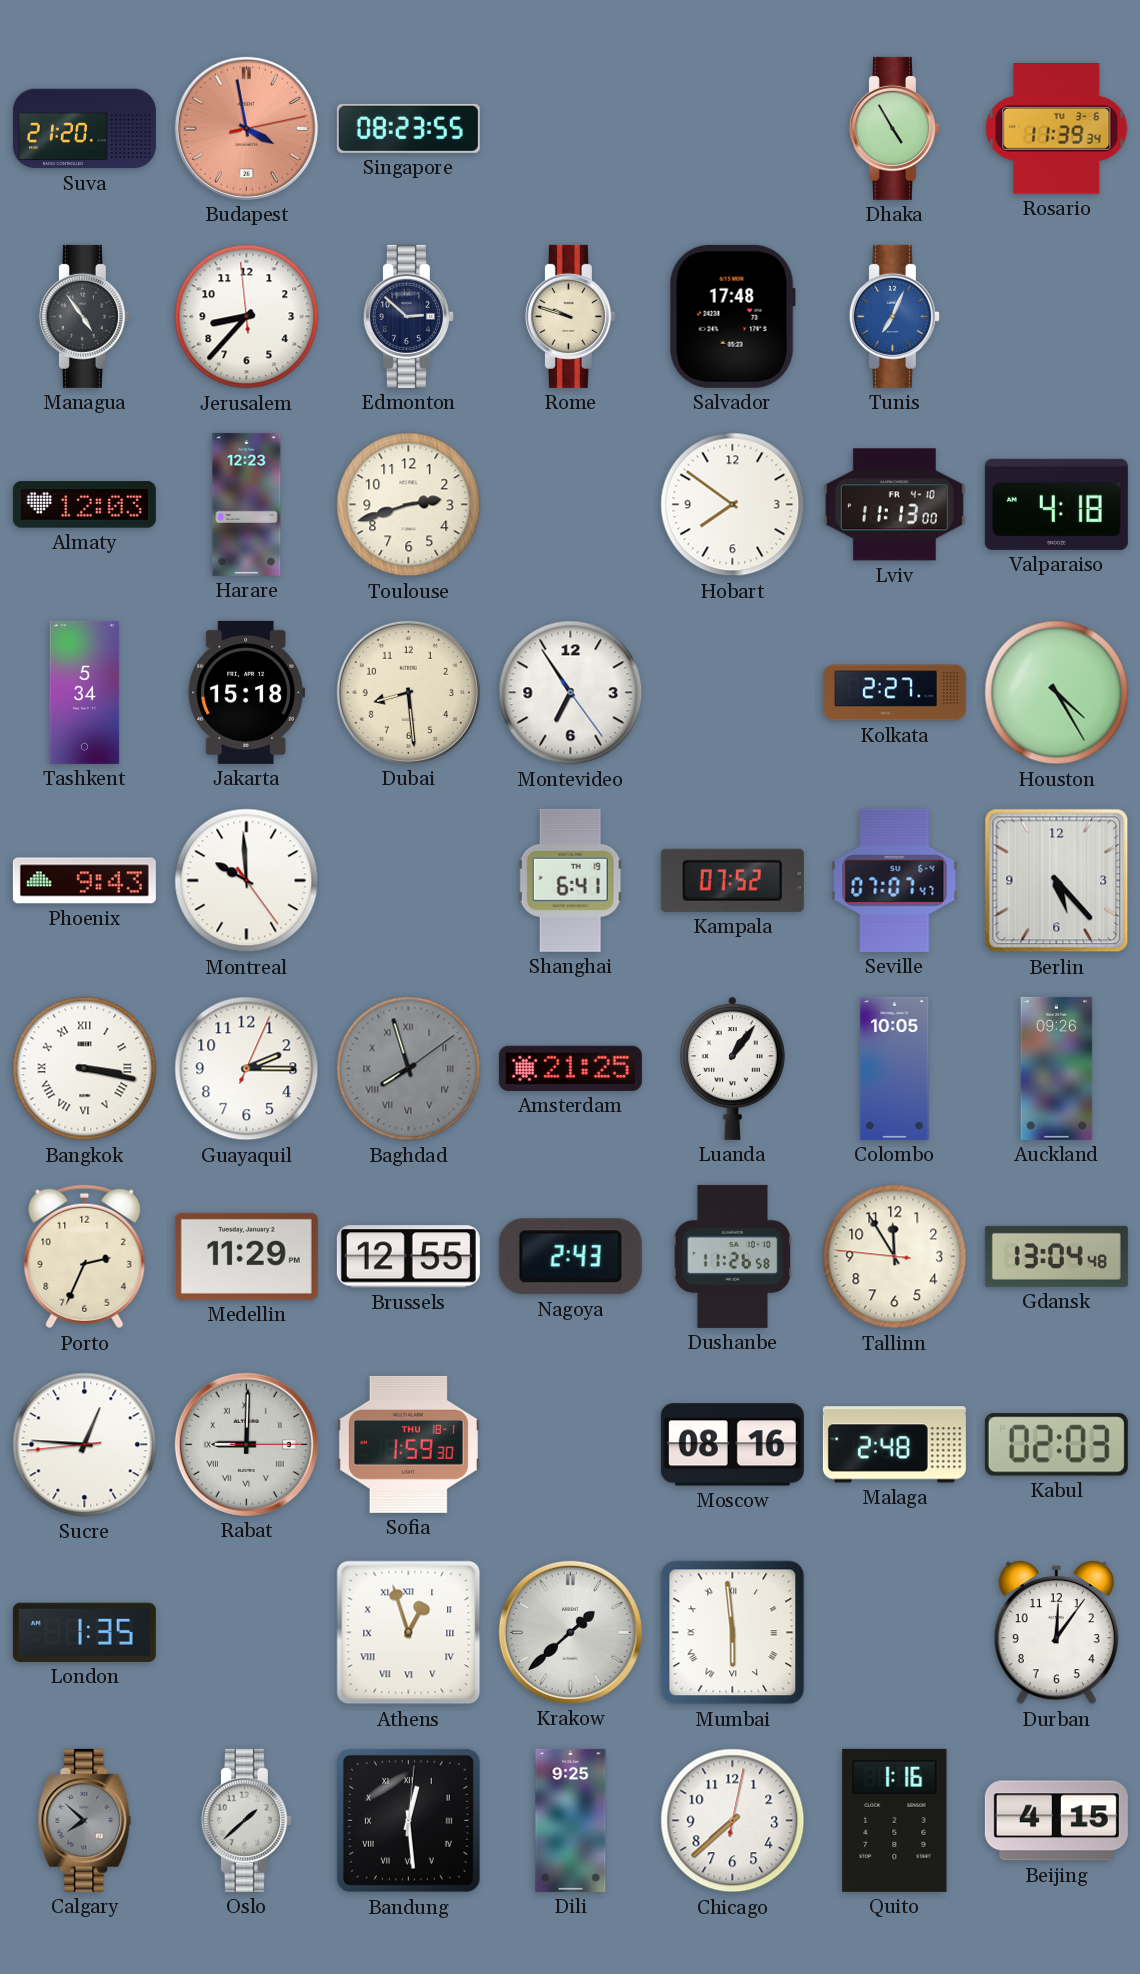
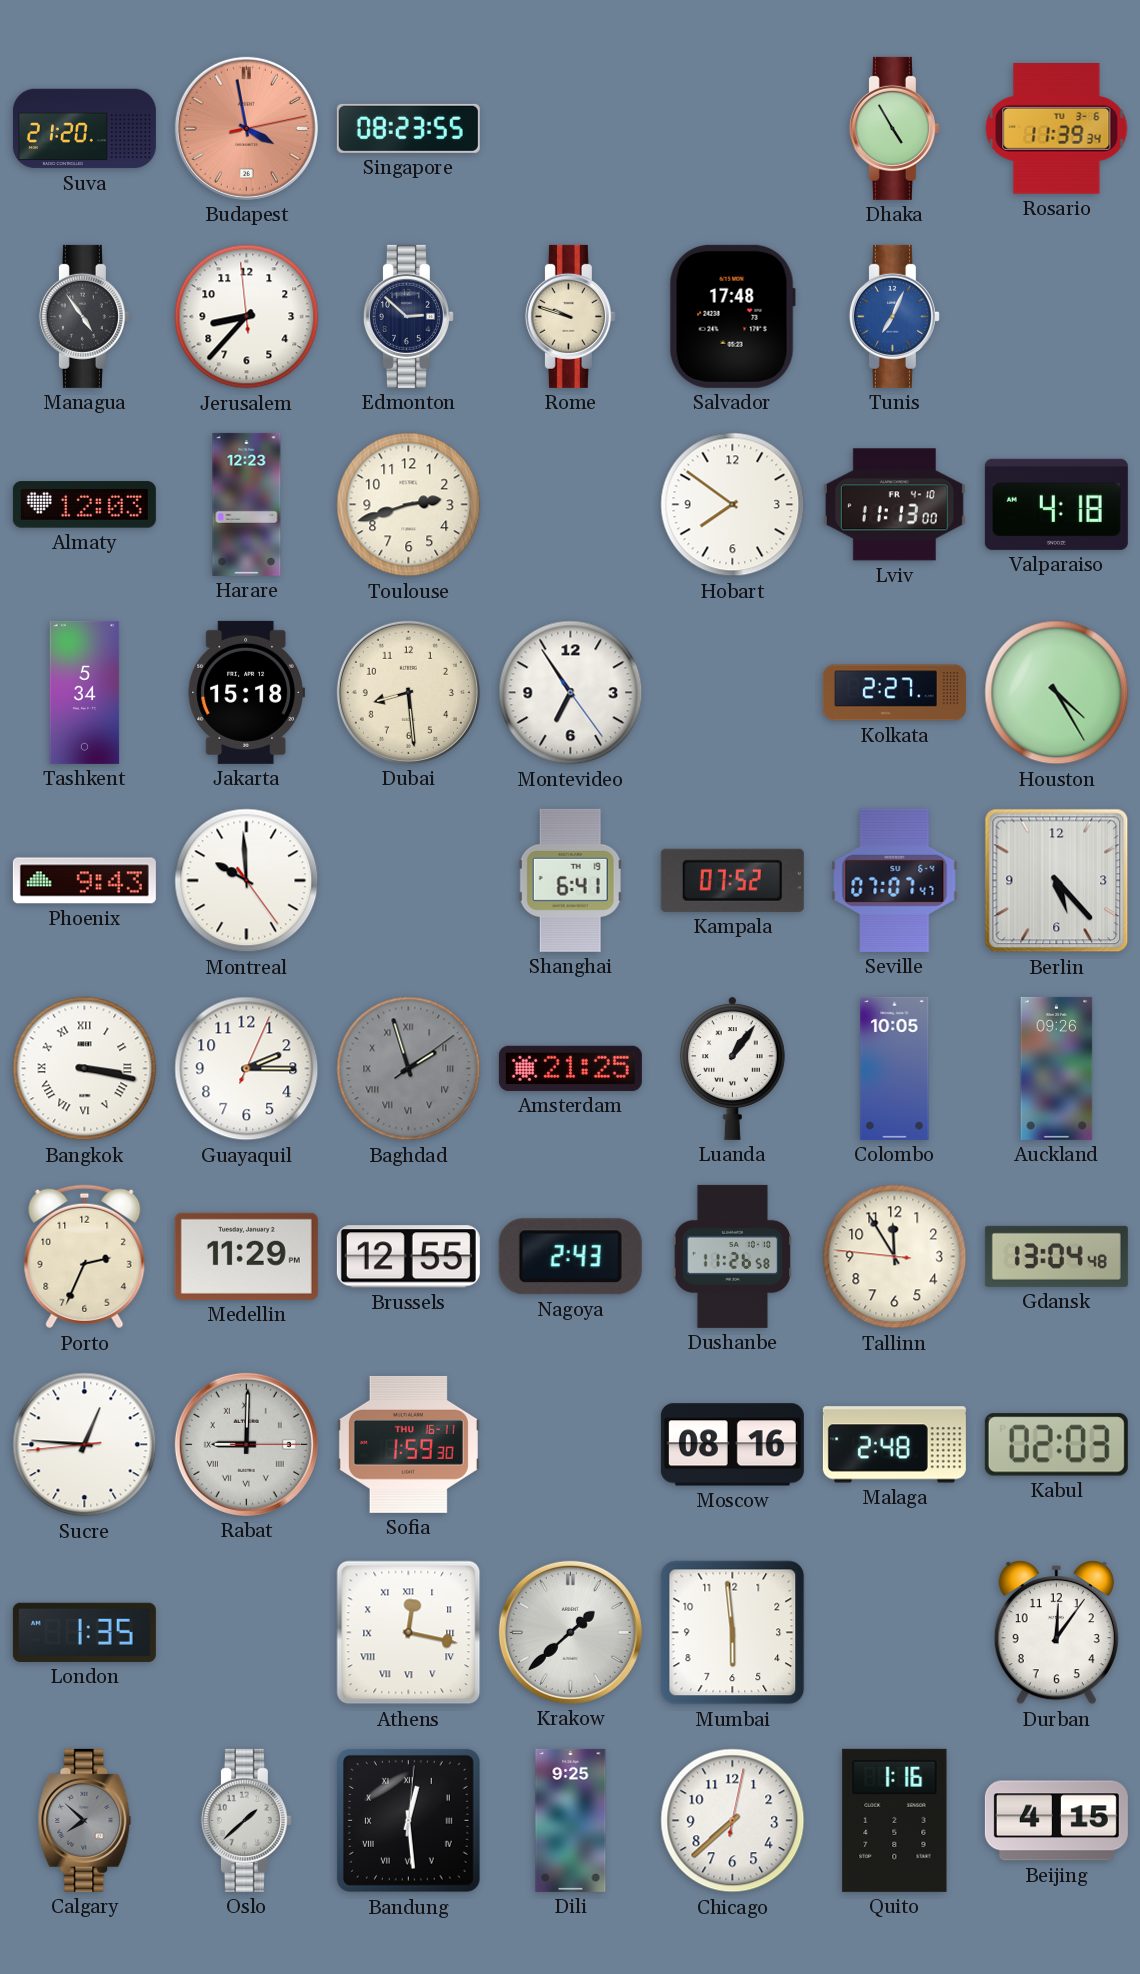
Baghdad: 7:57 -> 1:57
Sofia date: THU 18-1 -> THU 16-11
Athens: 12:57 -> 12:17
Mumbai numerals: Roman -> Arabic
